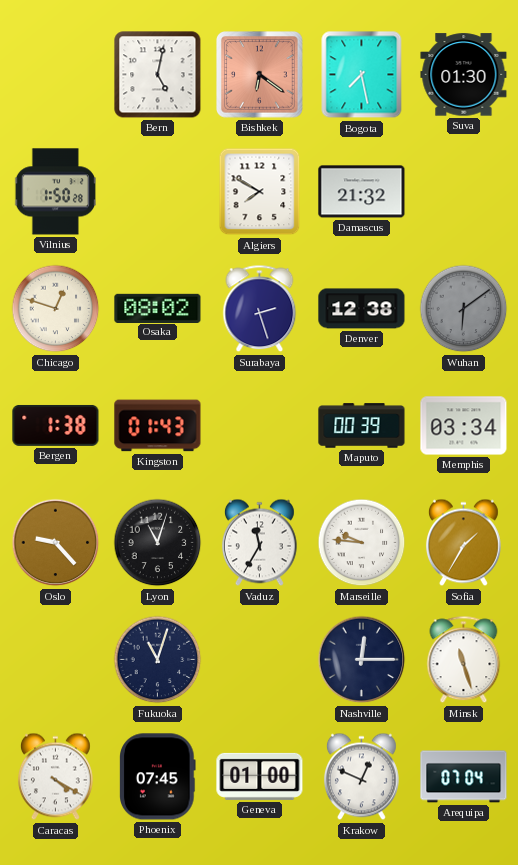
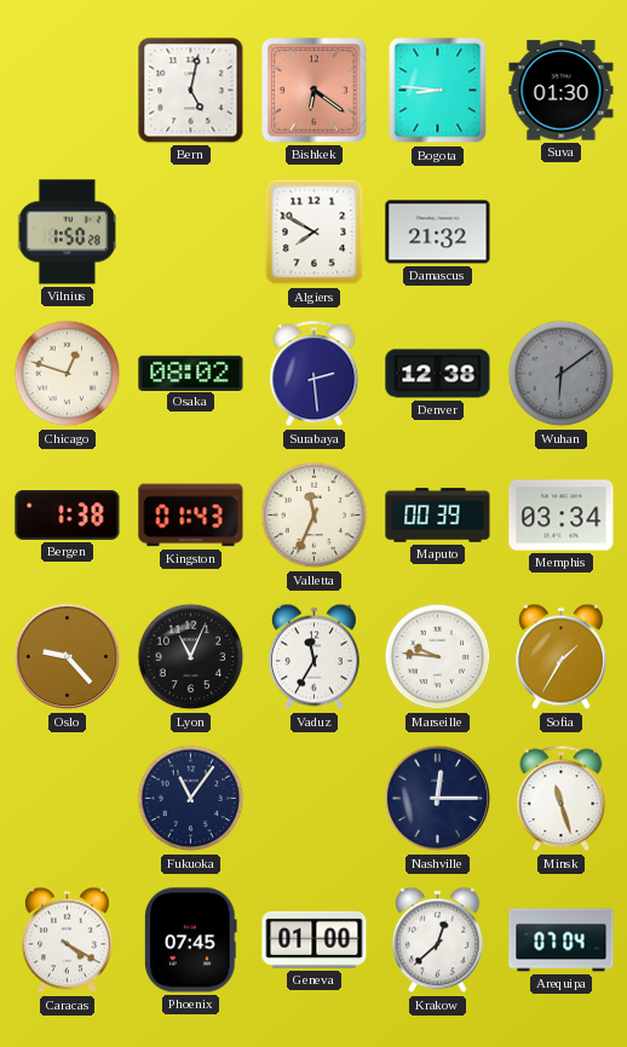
Bogota: 7:28 -> 8:46
Surabaya: 2:27 -> 2:29
Valletta: none -> 11:34
Lyon: 11:03 -> 11:04
Fukuoka: 11:03 -> 11:06
Krakow: 12:49 -> 12:38
